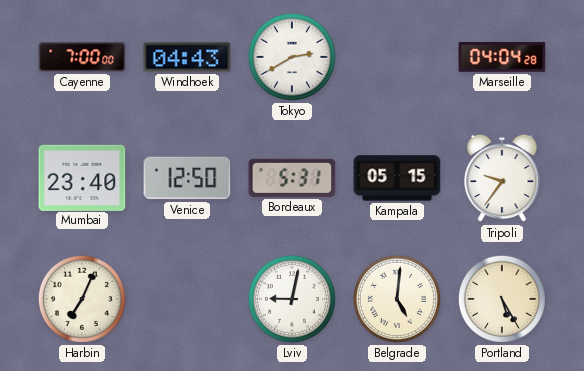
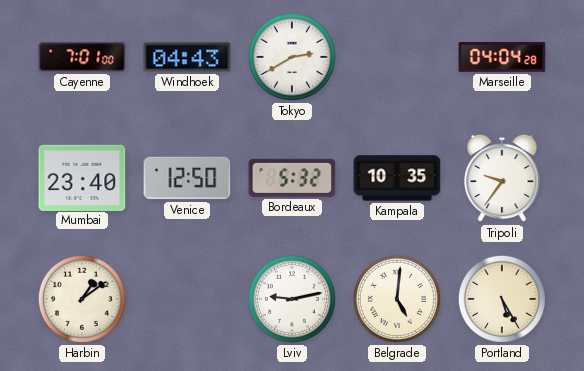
Cayenne: 7:00 -> 7:01
Bordeaux: 5:31 -> 5:32
Kampala: 05:15 -> 10:35
Harbin: 7:04 -> 1:09
Lviv: 9:02 -> 9:13
